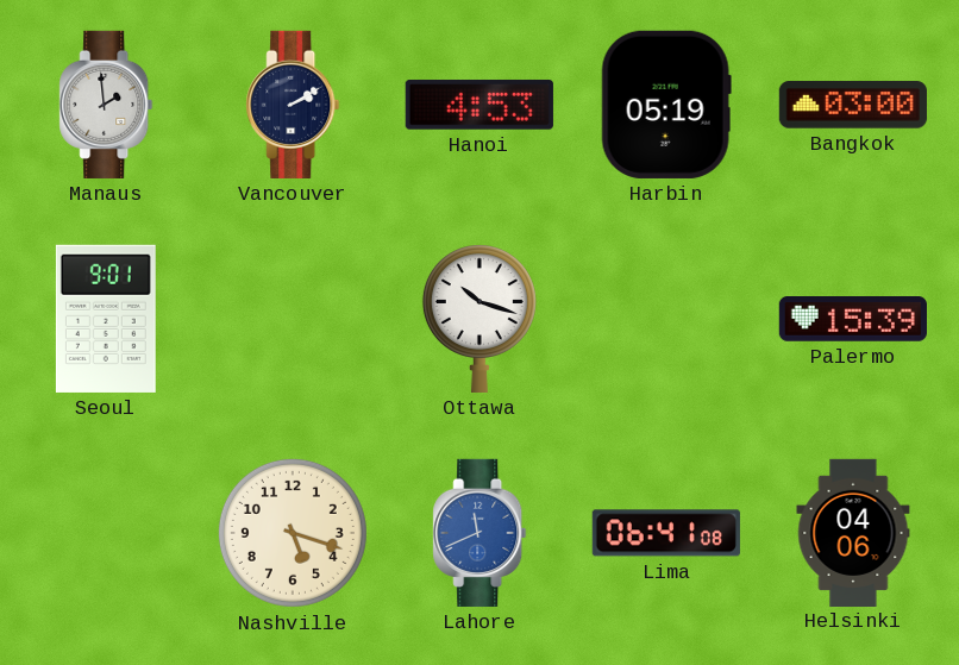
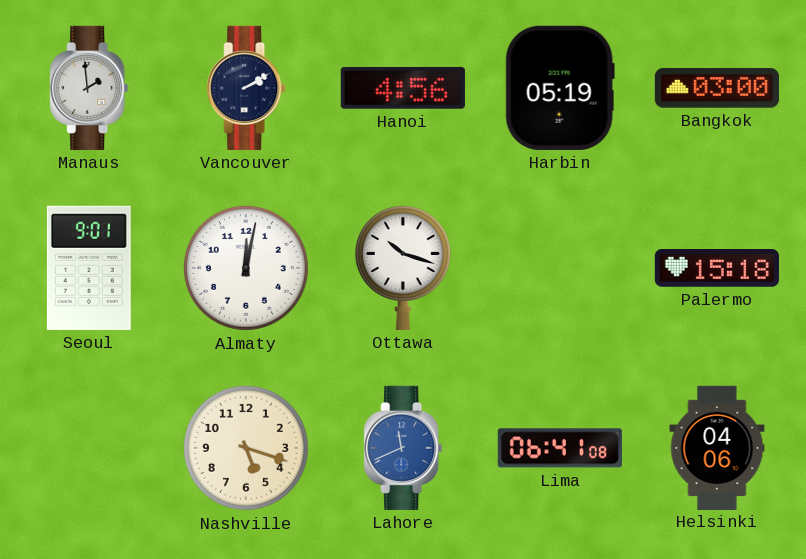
Hanoi: 4:53 -> 4:56
Almaty: none -> 12:02
Palermo: 15:39 -> 15:18
